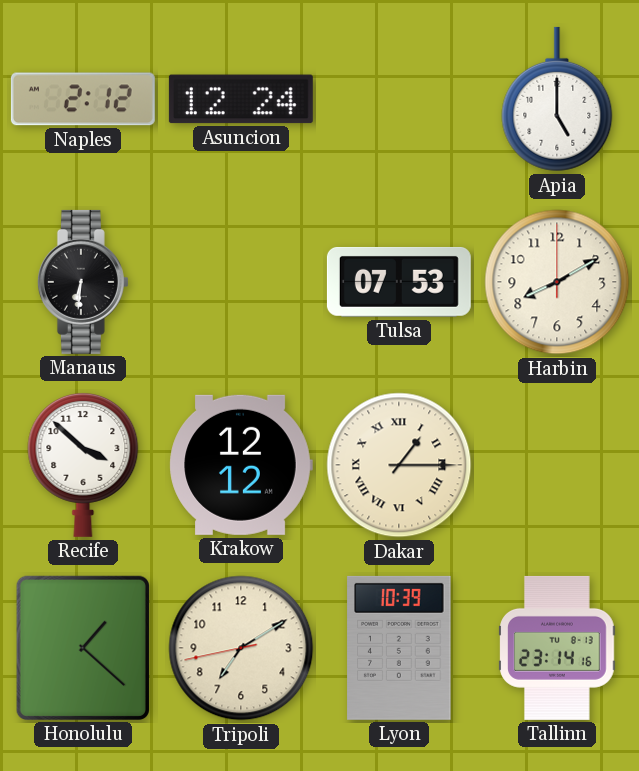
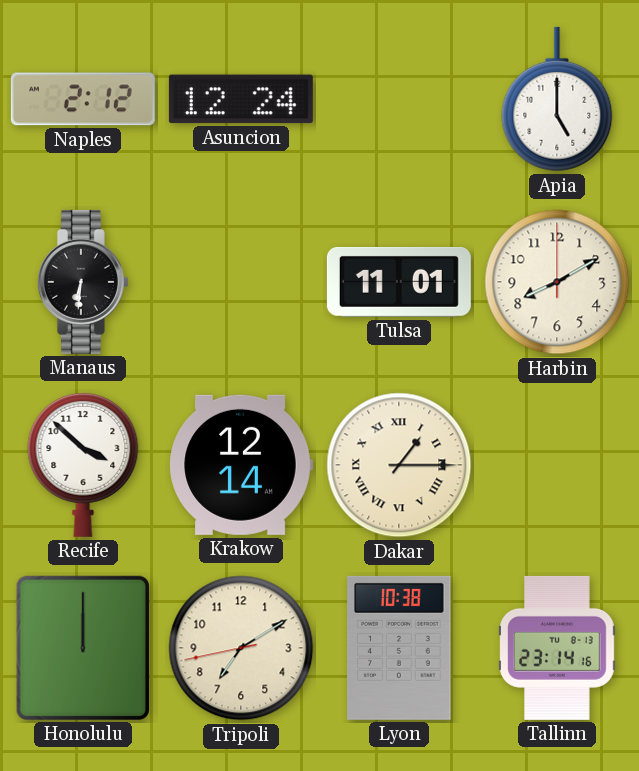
Tulsa: 07:53 -> 11:01
Krakow: 12:12 -> 12:14
Honolulu: 1:22 -> 12:00
Lyon: 10:39 -> 10:38
